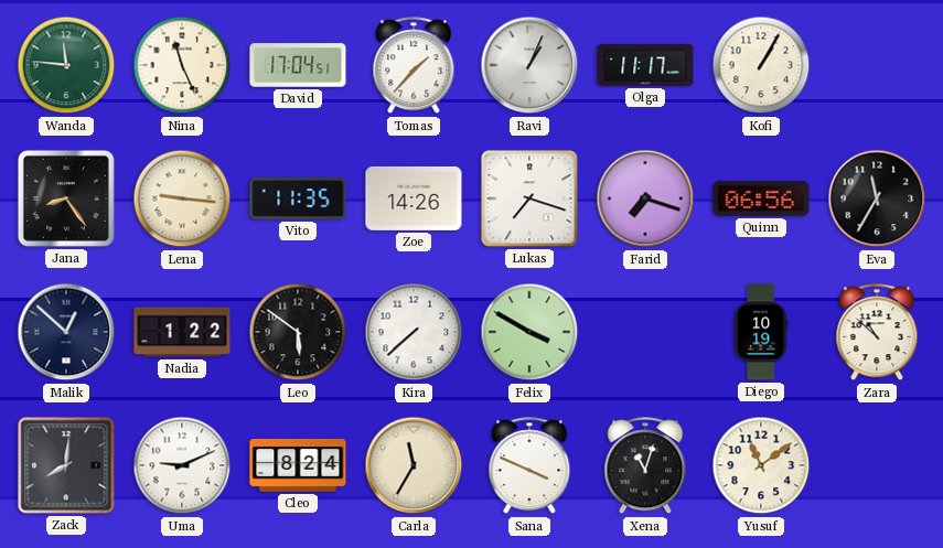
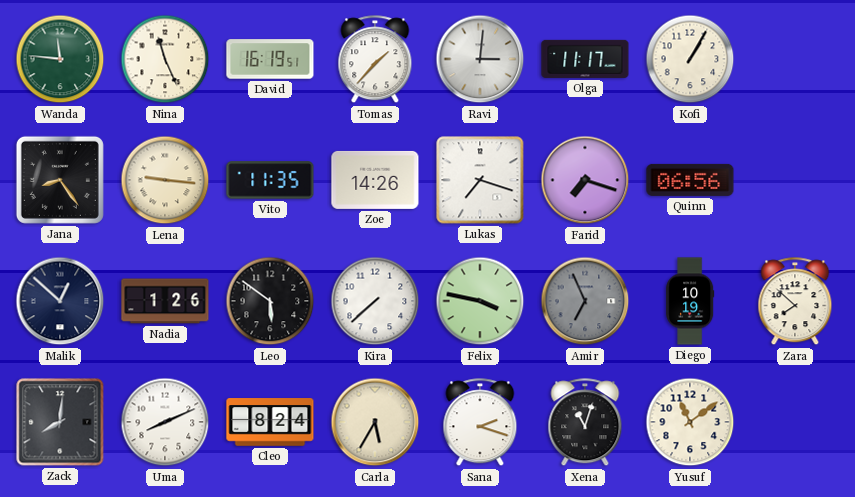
David: 17:04 -> 16:19
Ravi: 1:04 -> 3:01
Eva: 11:35 -> none
Nadia: 1:22 -> 1:26
Felix: 3:50 -> 3:47
Amir: none -> 6:56
Zara: 10:52 -> 7:52
Uma: 9:11 -> 8:11
Carla: 11:35 -> 5:35
Sana: 3:49 -> 2:18
